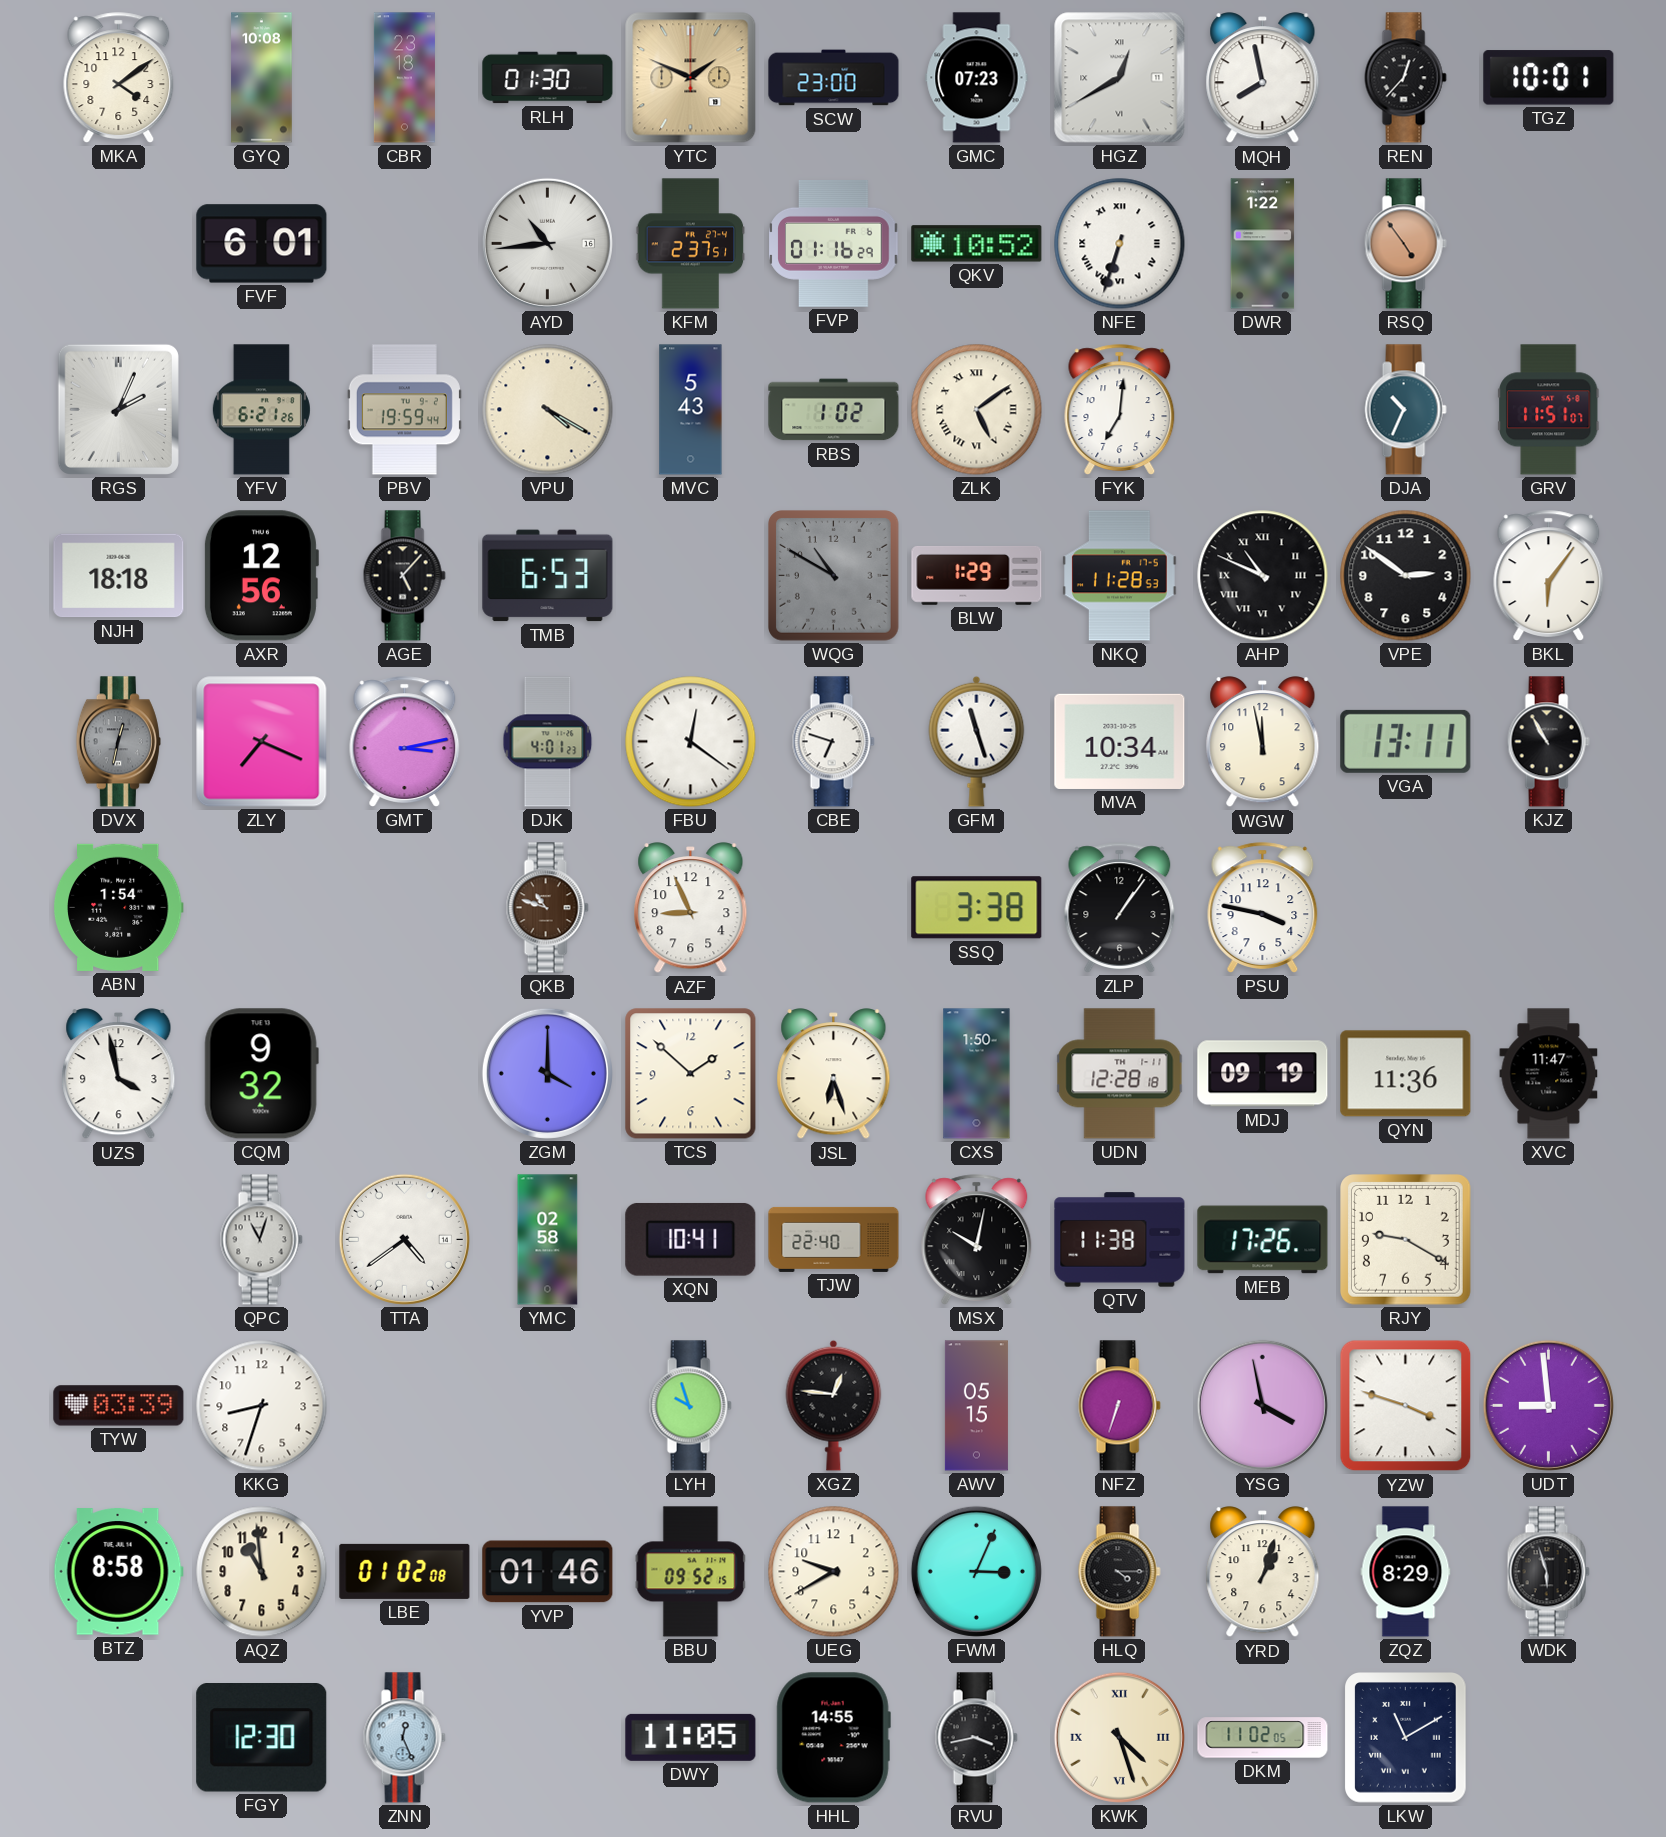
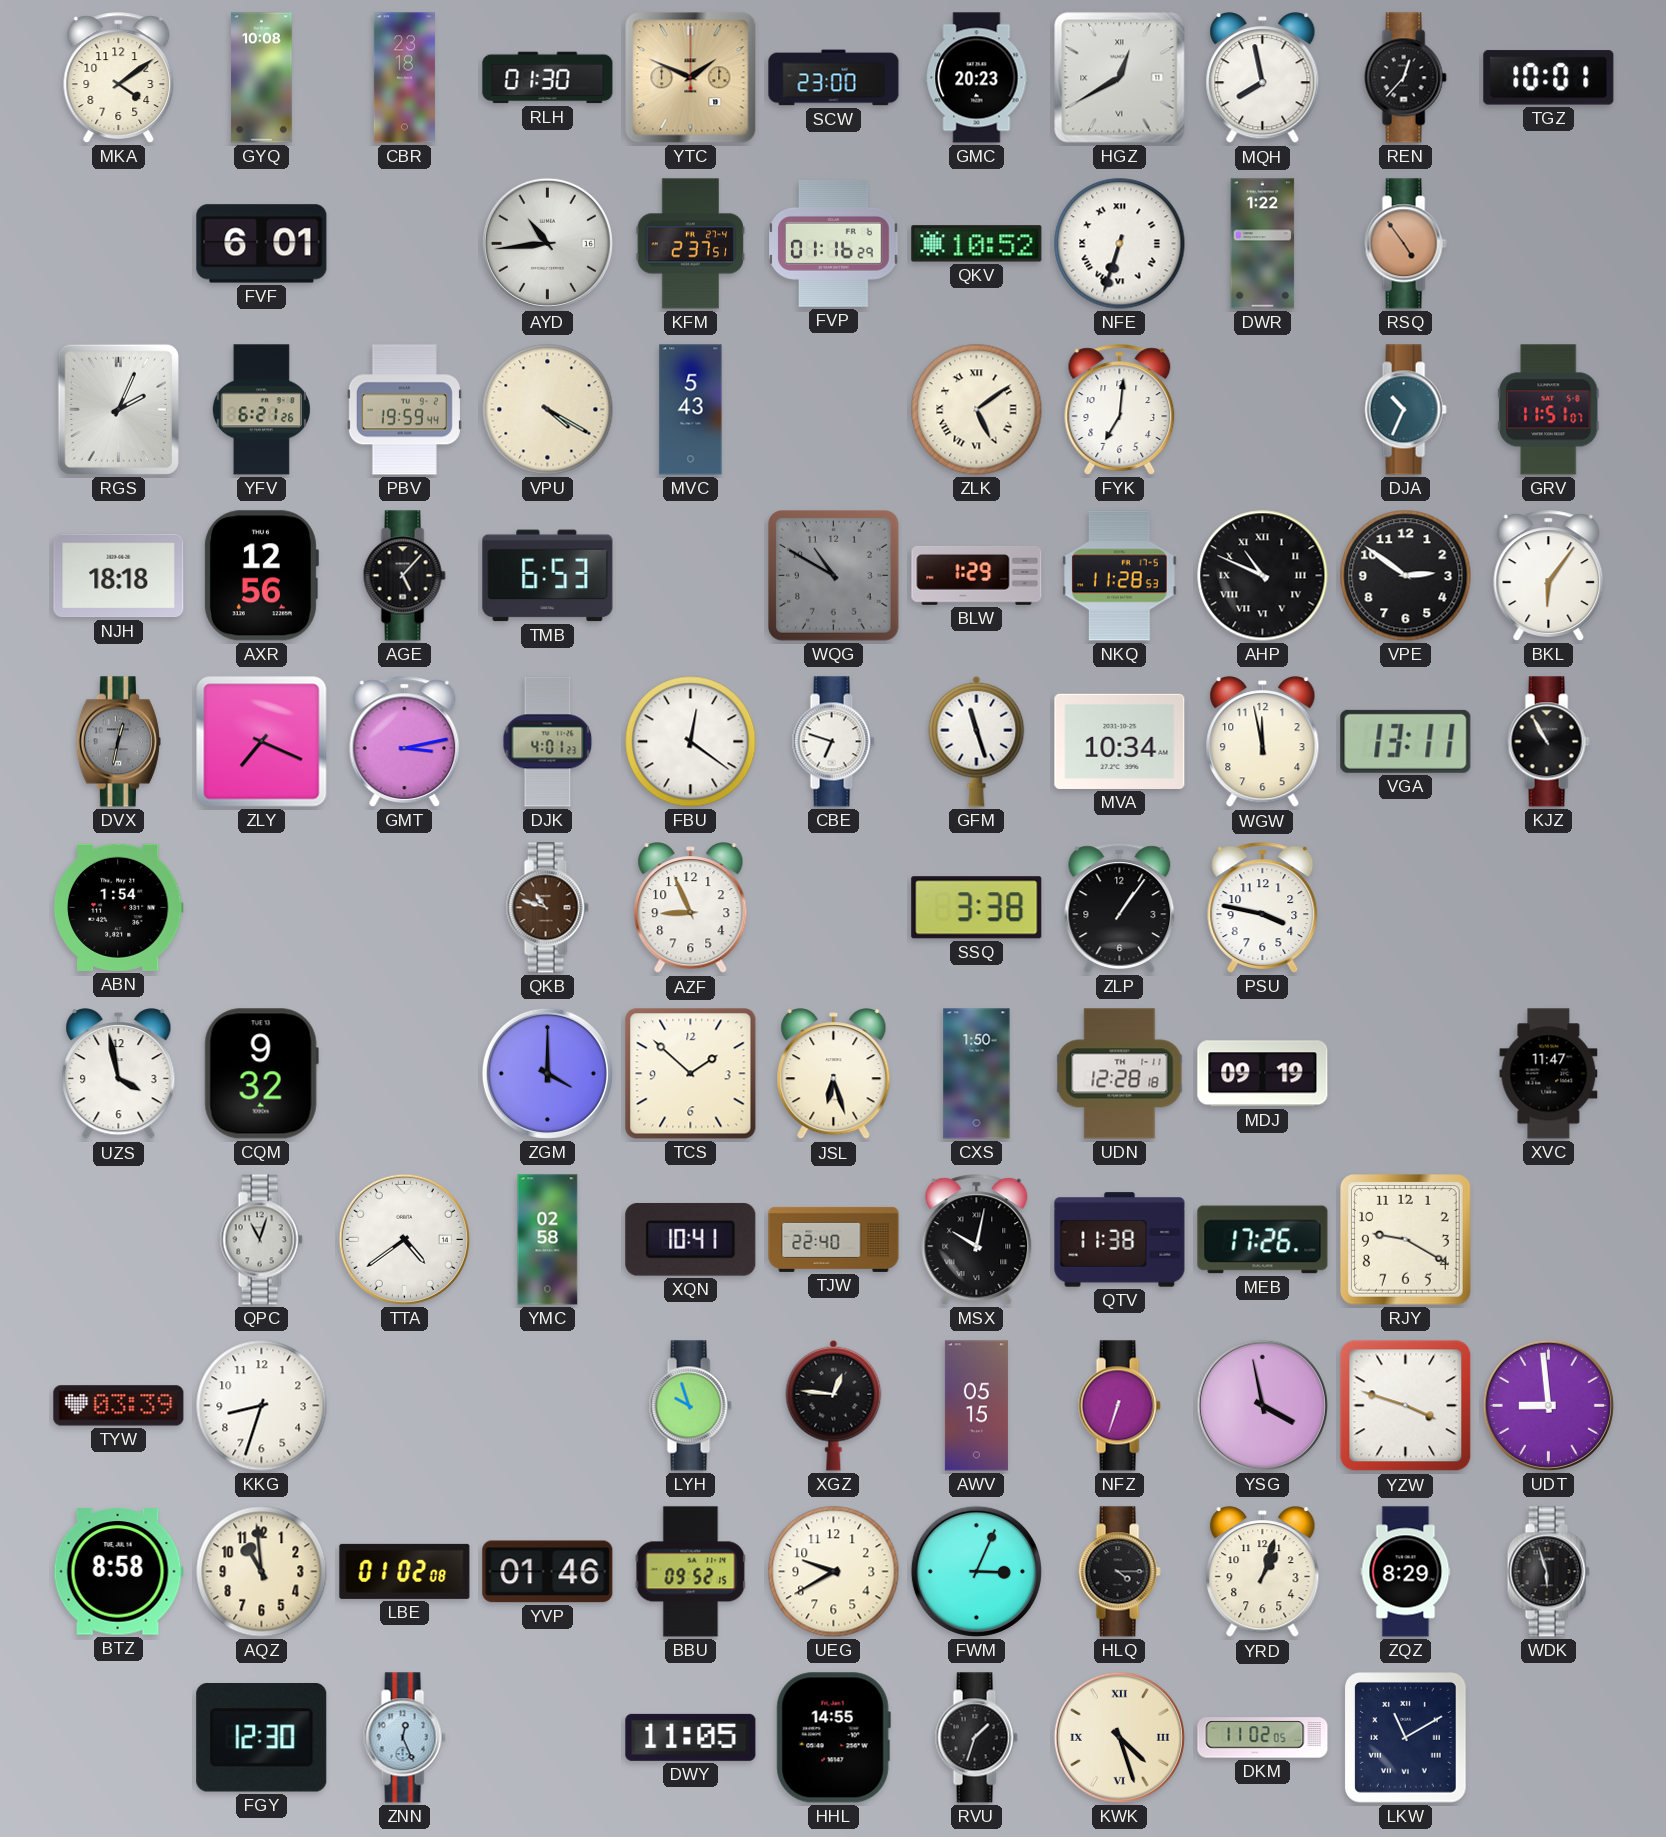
GMC: 07:23 -> 20:23
RBS: 1:02 -> none
QYN: 11:36 -> none
RVU: 3:43 -> 1:33
